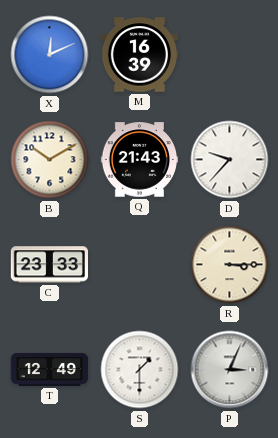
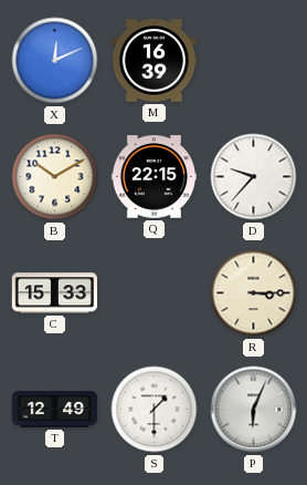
Q: 21:43 -> 22:15
C: 23:33 -> 15:33
P: 3:04 -> 6:04
